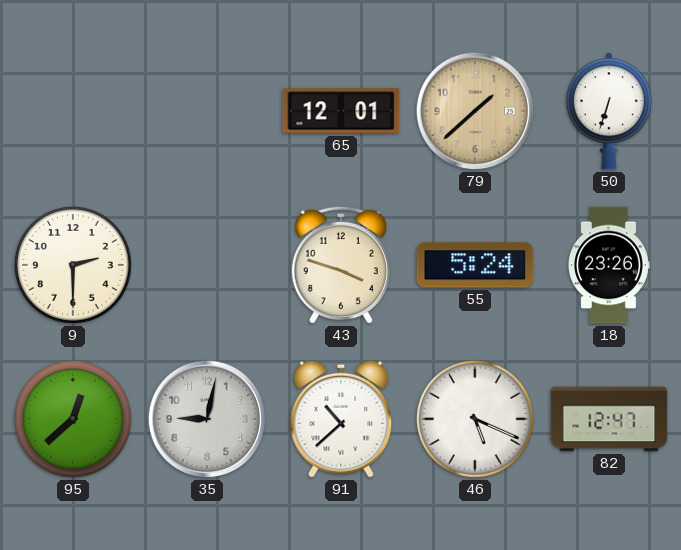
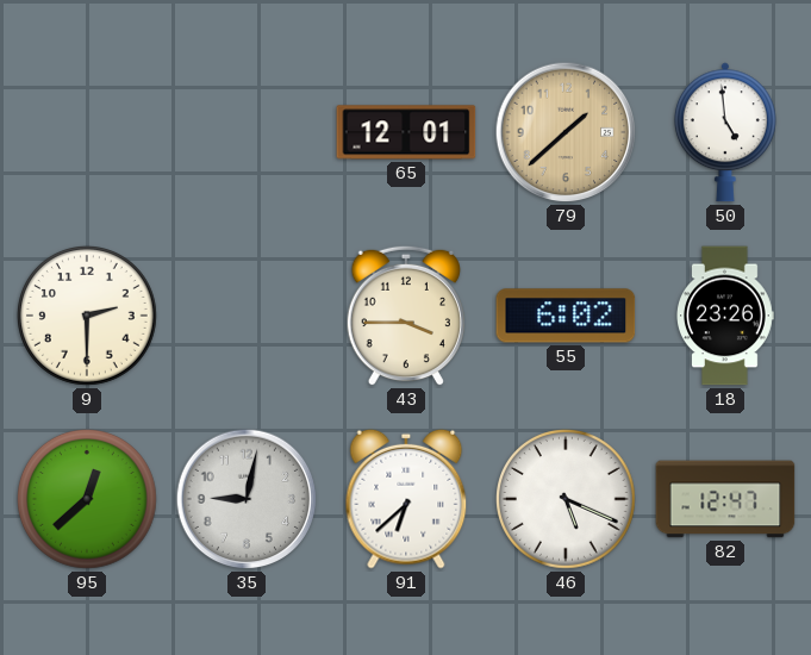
50: 6:33 -> 4:59
43: 3:48 -> 3:45
55: 5:24 -> 6:02
91: 10:38 -> 6:38
